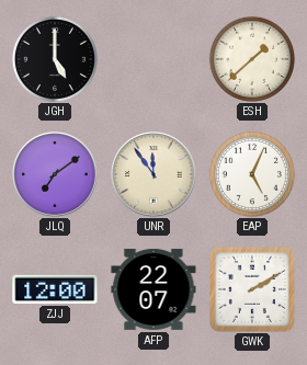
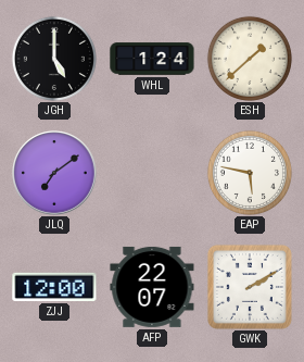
WHL: none -> 1:24
UNR: 11:54 -> none
EAP: 5:04 -> 5:47
